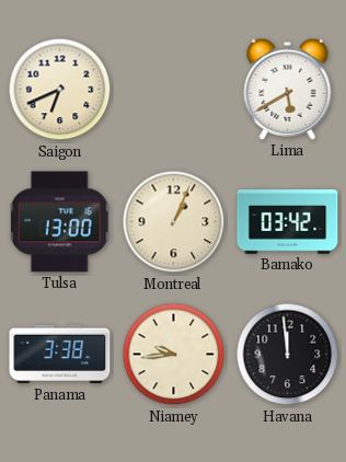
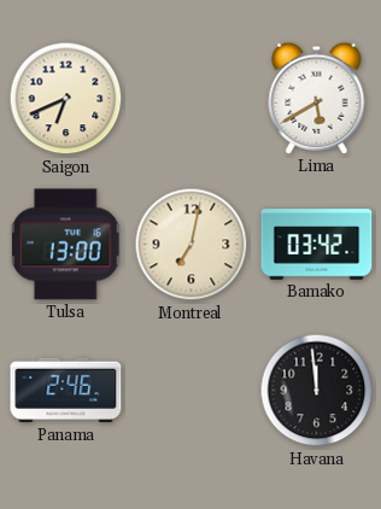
Montreal: 1:04 -> 7:02
Panama: 3:38 -> 2:46
Niamey: 9:44 -> none
